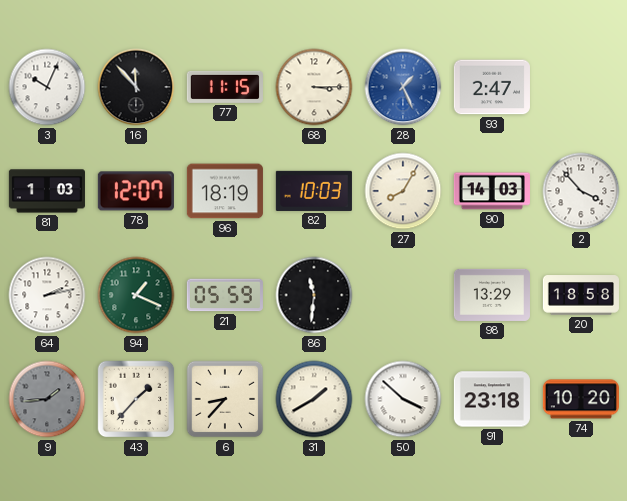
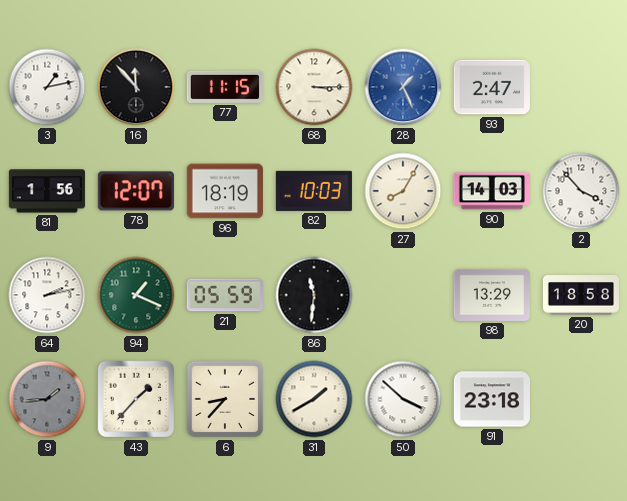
3: 10:04 -> 1:13
81: 1:03 -> 1:56
74: 10:20 -> none
